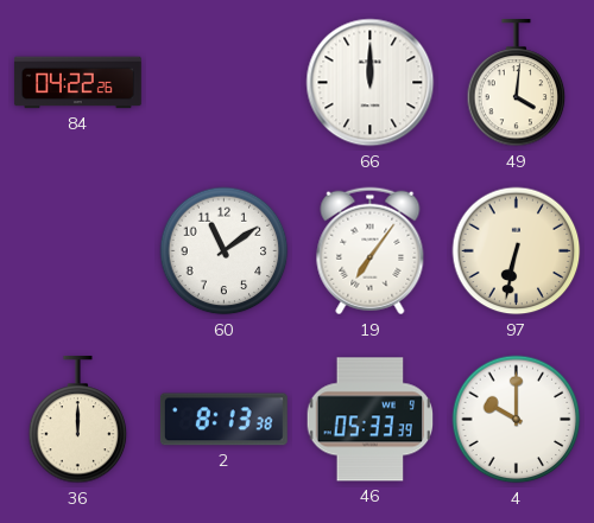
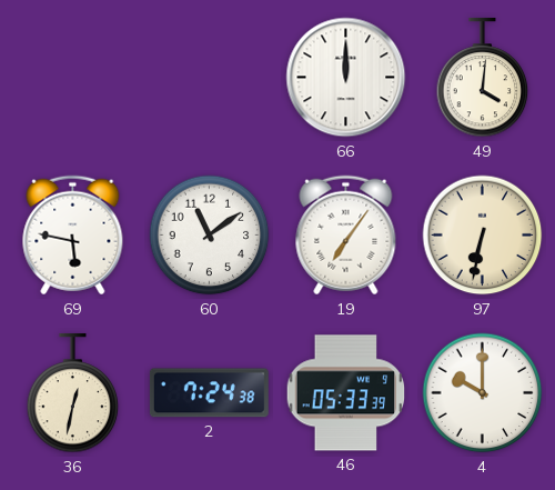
84: 04:22 -> none
69: none -> 5:47
36: 12:00 -> 12:32
2: 8:13 -> 7:24
